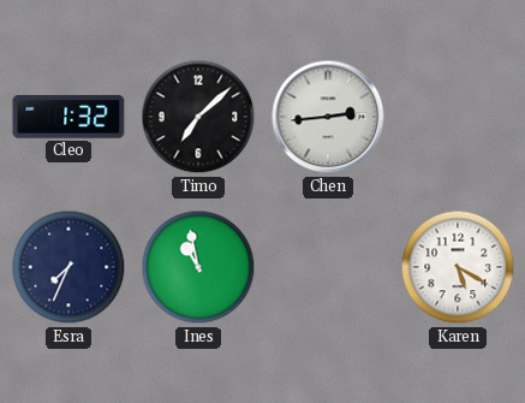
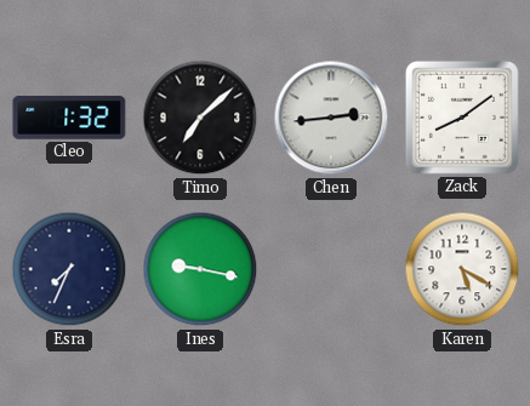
Zack: none -> 8:09
Ines: 10:58 -> 9:17
